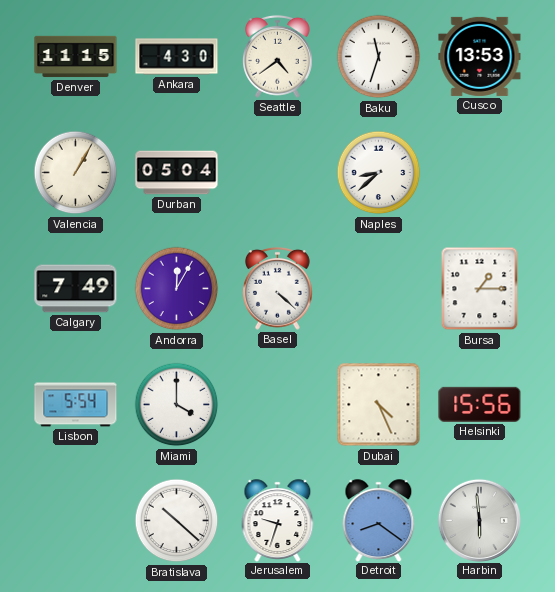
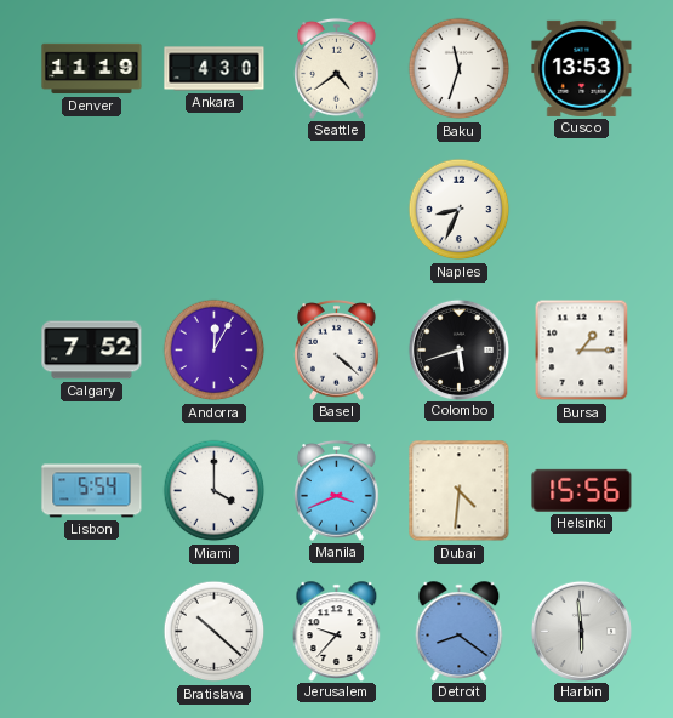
Denver: 11:15 -> 11:19
Valencia: 1:05 -> none
Durban: 05:04 -> none
Naples: 8:38 -> 8:34
Calgary: 7:49 -> 7:52
Colombo: none -> 5:42
Manila: none -> 3:41
Dubai: 4:26 -> 4:31
Jerusalem: 9:33 -> 9:37
